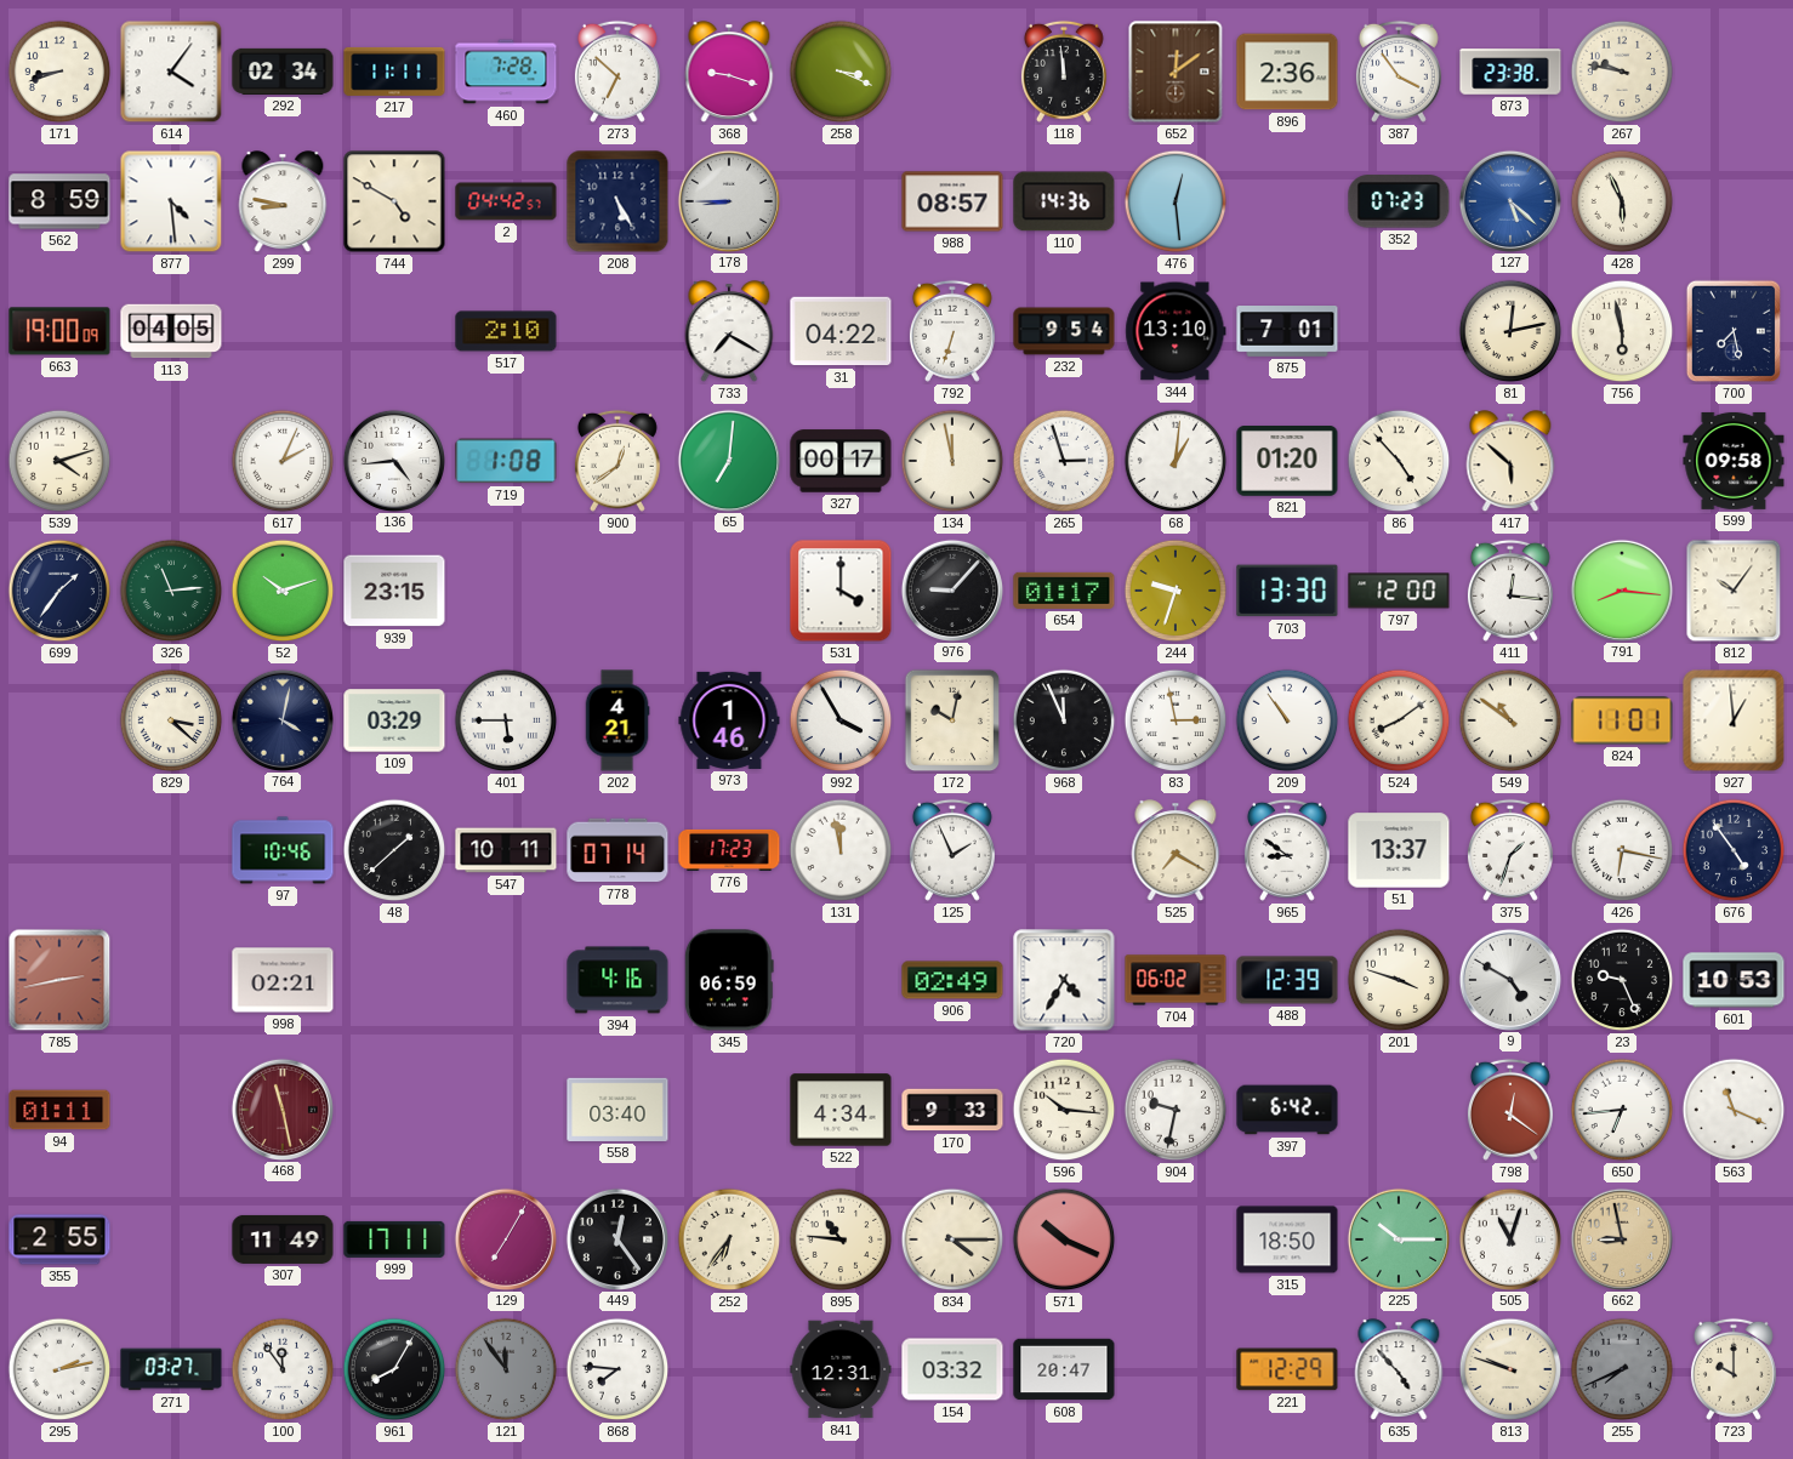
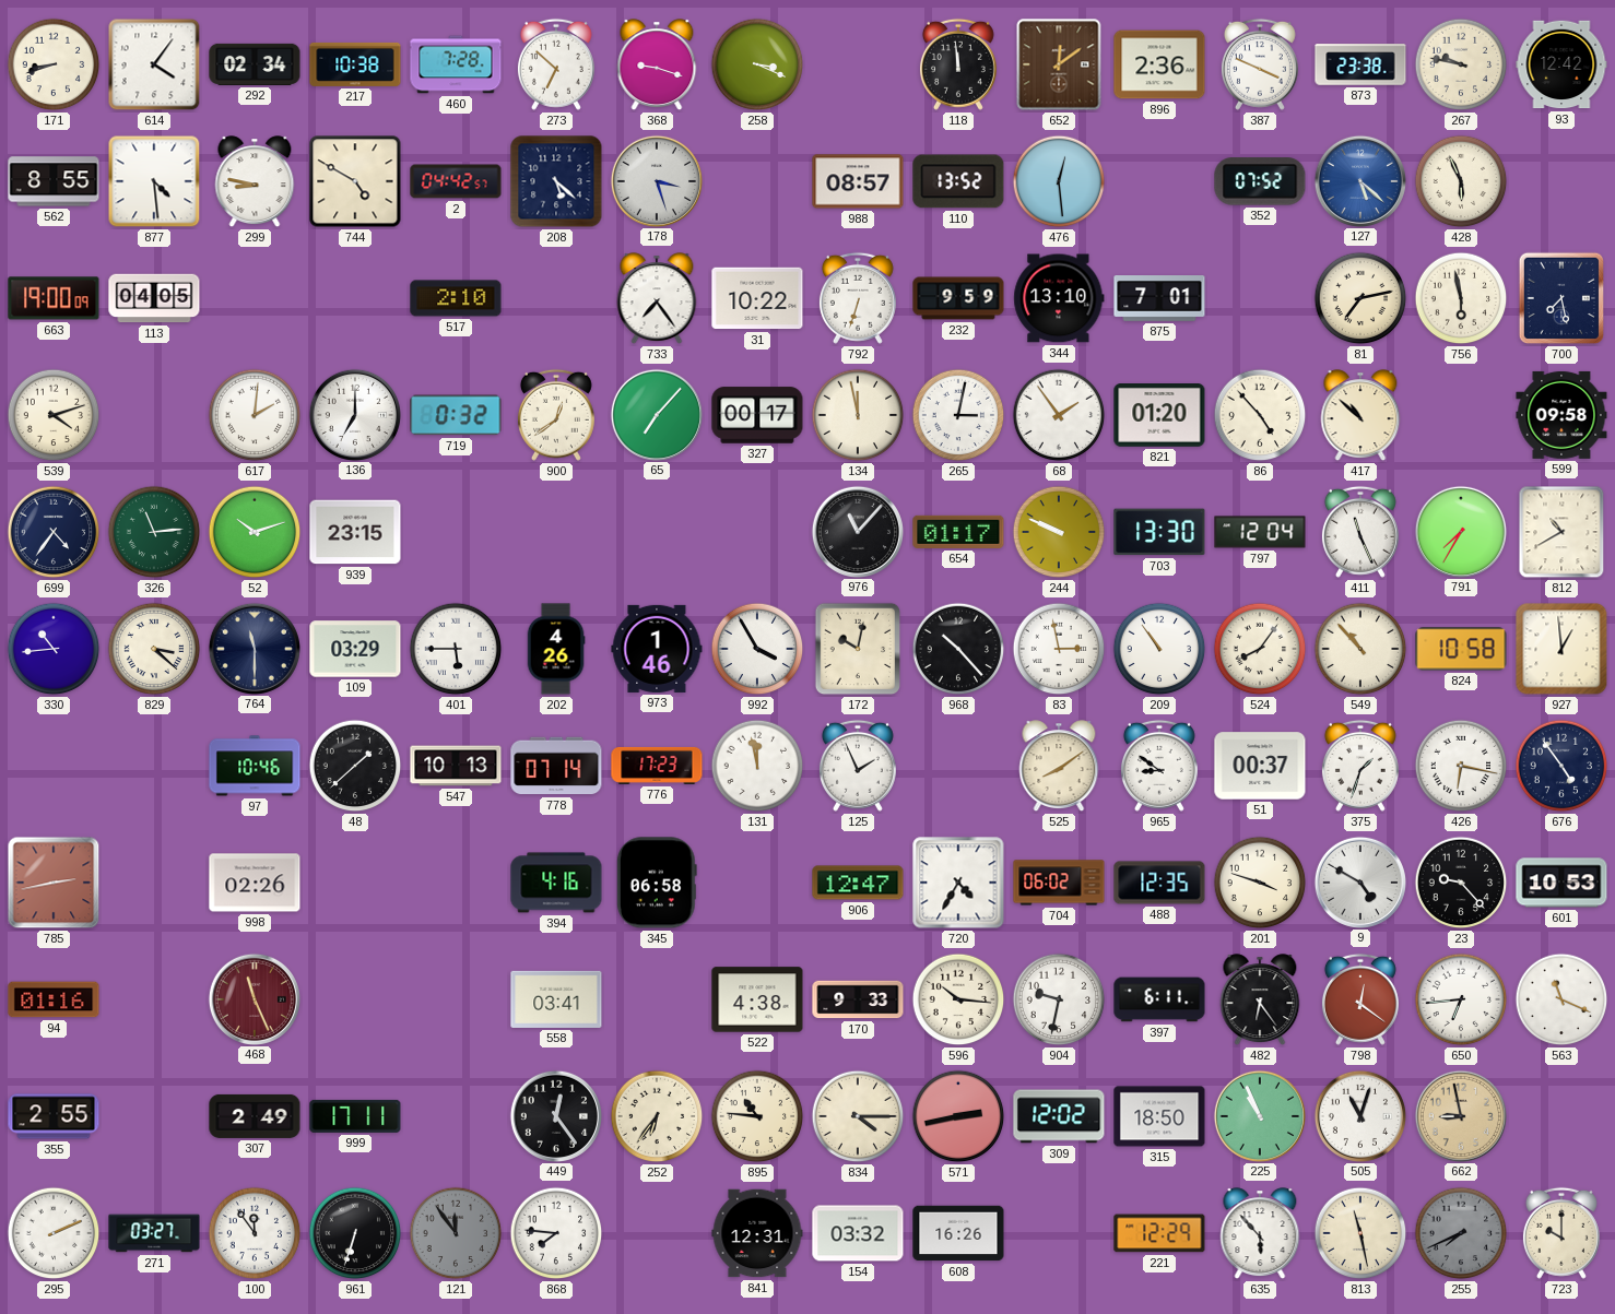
217: 11:11 -> 10:38
387: 3:54 -> 3:49
93: none -> 12:42
562: 8:59 -> 8:55
208: 5:25 -> 5:22
178: 8:45 -> 3:27
110: 14:36 -> 13:52
352: 07:23 -> 07:52
733: 7:20 -> 7:24
31: 04:22 -> 10:22
232: 9:54 -> 9:59
81: 12:13 -> 7:13
617: 2:04 -> 2:01
136: 4:44 -> 7:00
719: 1:08 -> 0:32
65: 7:01 -> 7:07
265: 2:57 -> 3:02
68: 1:01 -> 1:54
417: 5:52 -> 10:52
699: 1:36 -> 4:36
531: 4:00 -> none
976: 9:07 -> 11:07
244: 9:33 -> 9:49
797: 12:00 -> 12:04
411: 12:16 -> 11:26
791: 8:16 -> 7:35
812: 10:06 -> 10:40
330: none -> 10:44
764: 4:02 -> 11:30
202: 4:21 -> 4:26
968: 11:56 -> 10:23
524: 8:09 -> 8:06
549: 10:51 -> 10:53
824: 11:01 -> 10:58
547: 10:11 -> 10:13
525: 7:20 -> 8:09
51: 13:37 -> 00:37
998: 02:21 -> 02:26
345: 06:59 -> 06:58
906: 02:49 -> 12:47
488: 12:39 -> 12:35
23: 9:26 -> 9:23
94: 01:11 -> 01:16
468: 11:28 -> 11:26
558: 03:40 -> 03:41
522: 4:34 -> 4:38
397: 6:42 -> 6:11
482: none -> 6:24
307: 11:49 -> 2:49
129: 7:05 -> none
571: 10:19 -> 2:43
309: none -> 12:02
225: 10:15 -> 10:56
295: 2:13 -> 2:11
961: 8:05 -> 6:33
608: 20:47 -> 16:26
635: 4:53 -> 5:53
813: 9:48 -> 11:28
